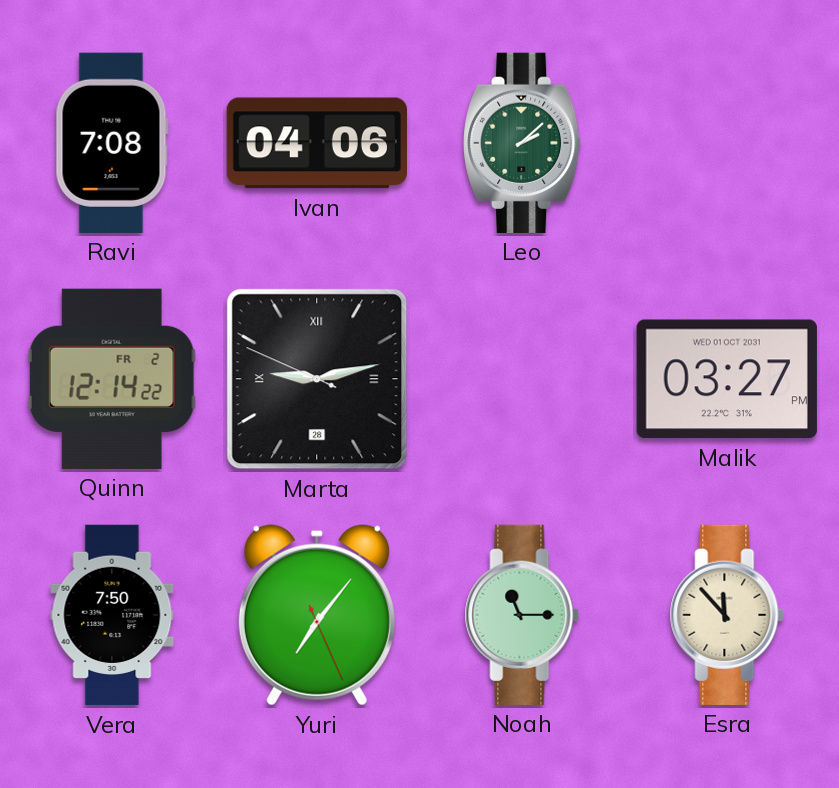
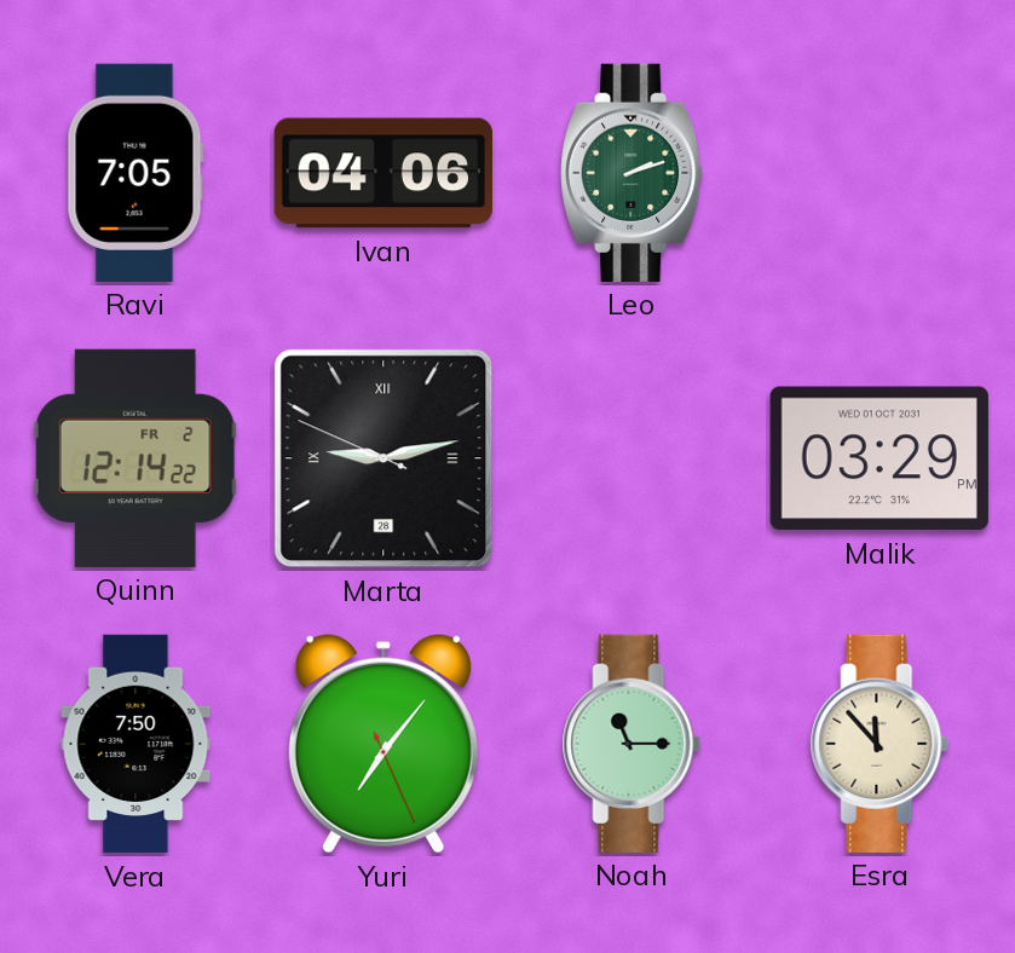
Ravi: 7:08 -> 7:05
Leo: 2:08 -> 2:12
Malik: 03:27 -> 03:29
